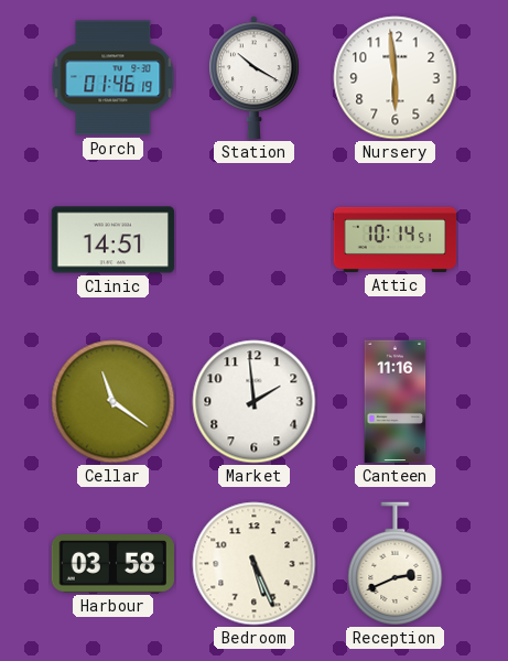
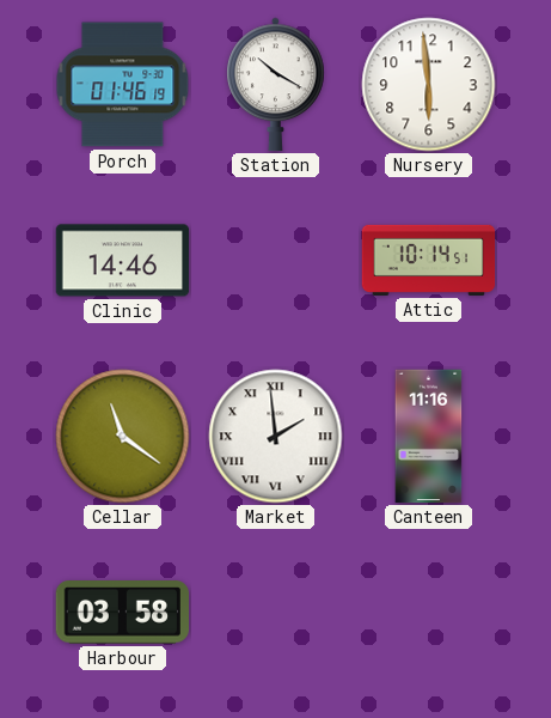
Clinic: 14:51 -> 14:46
Market numerals: Arabic -> Roman
Bedroom: 5:26 -> none
Reception: 2:41 -> none
